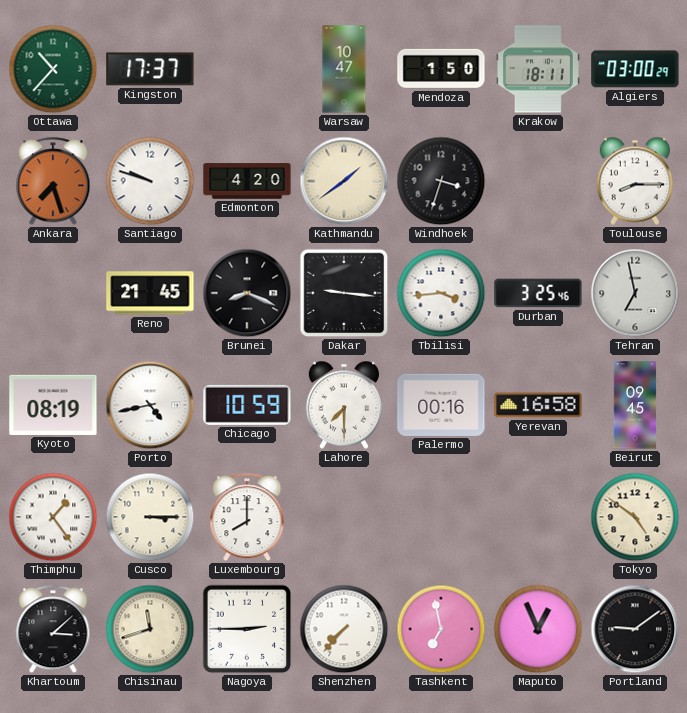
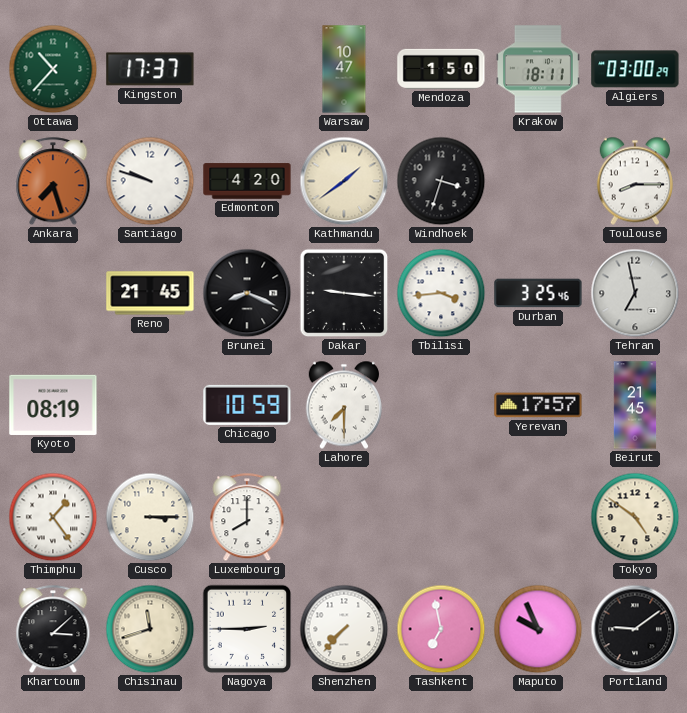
Porto: 4:43 -> none
Palermo: 00:16 -> none
Yerevan: 16:58 -> 17:57
Beirut: 09:45 -> 21:45
Maputo: 12:56 -> 9:56
